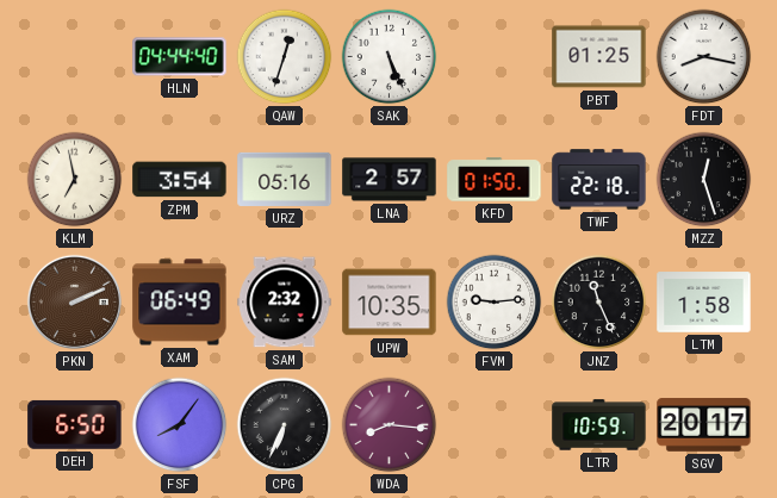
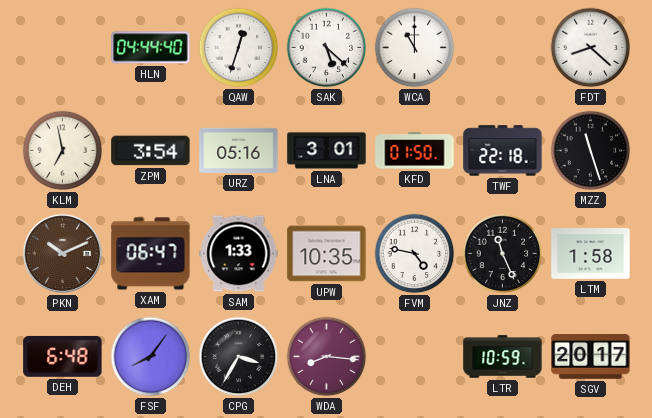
SAK: 5:26 -> 5:22
WCA: none -> 11:00
PBT: 01:25 -> none
FDT: 8:17 -> 8:22
LNA: 2:57 -> 3:01
MZZ: 12:27 -> 11:27
PKN: 2:11 -> 10:11
XAM: 06:49 -> 06:47
SAM: 2:32 -> 1:33
FVM: 9:14 -> 4:47
DEH: 6:50 -> 6:48
CPG: 6:34 -> 3:35
